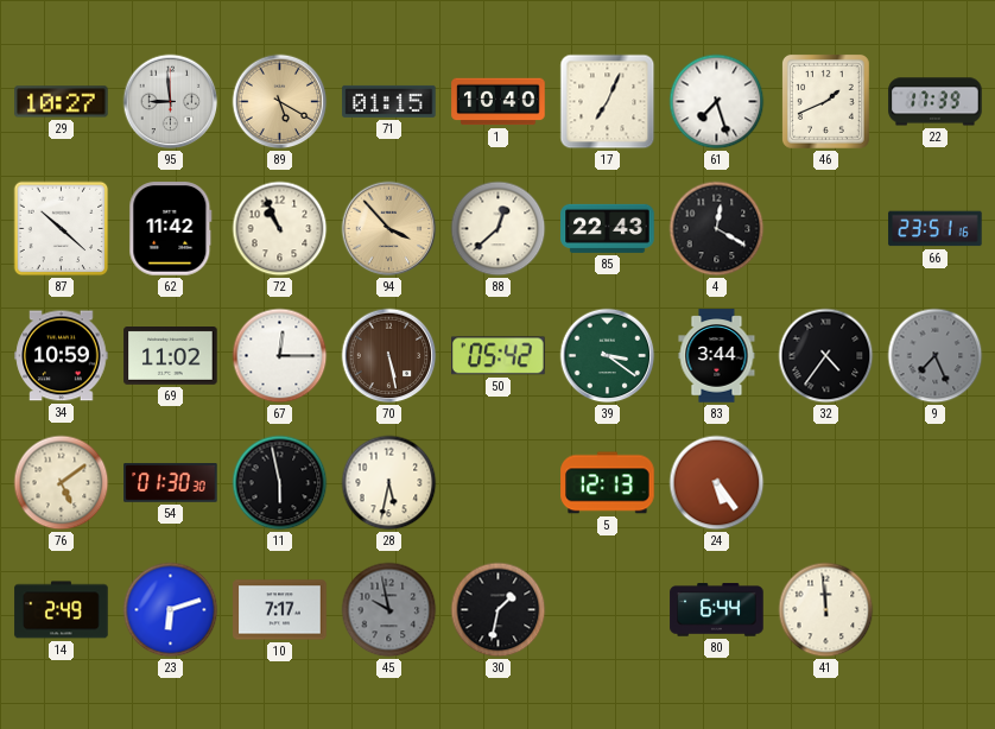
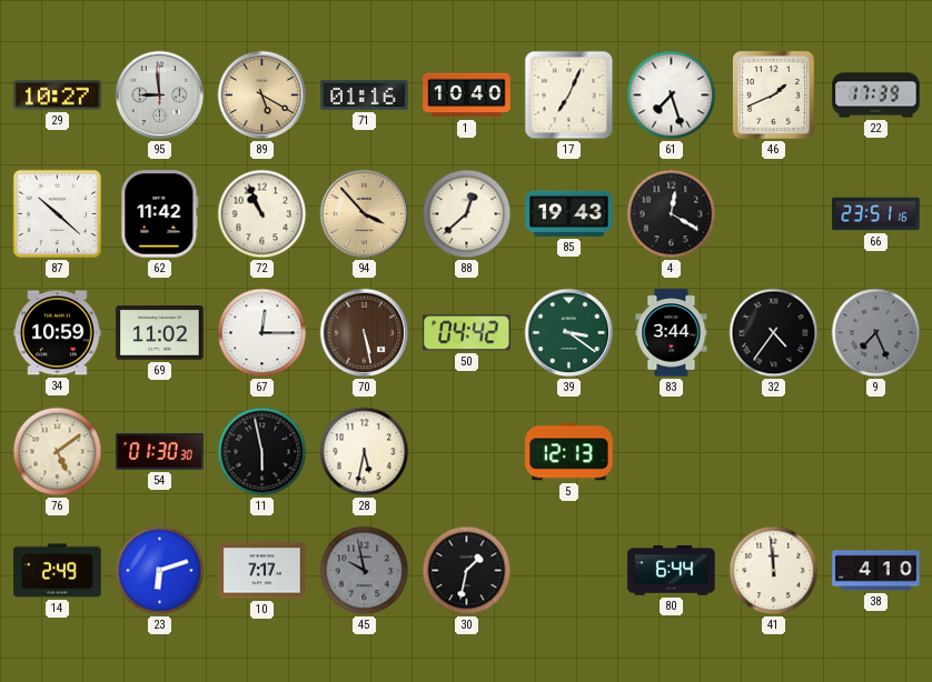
71: 01:15 -> 01:16
85: 22:43 -> 19:43
50: 05:42 -> 04:42
24: 5:24 -> none
38: none -> 4:10
